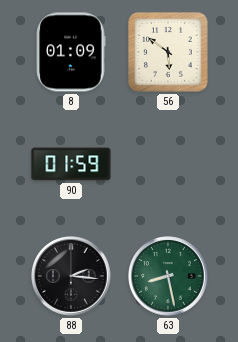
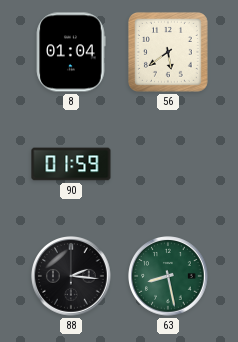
8: 01:09 -> 01:04
56: 5:51 -> 5:39
